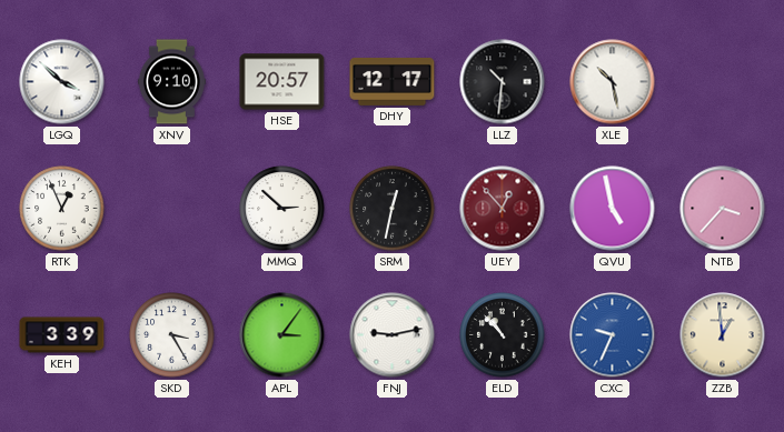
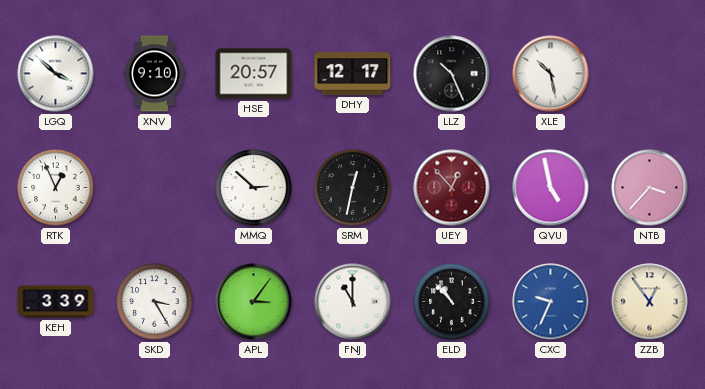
LLZ: 10:31 -> 10:26
FNJ: 9:13 -> 11:00
ZZB: 12:59 -> 12:54
